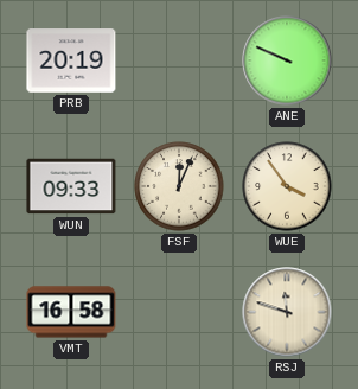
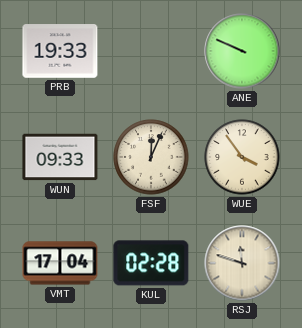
PRB: 20:19 -> 19:33
VMT: 16:58 -> 17:04
KUL: none -> 02:28
